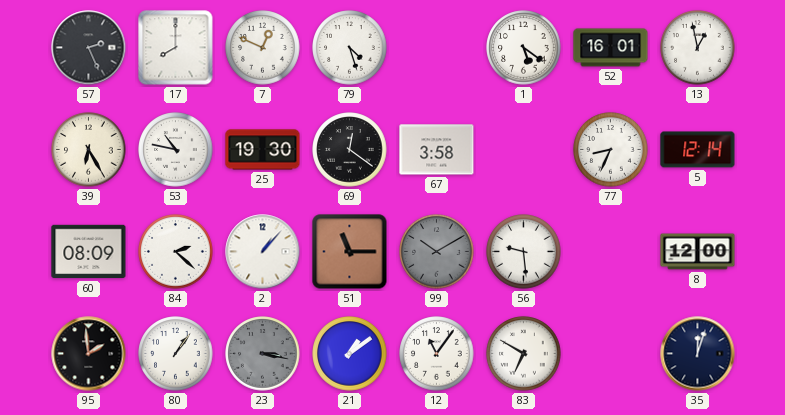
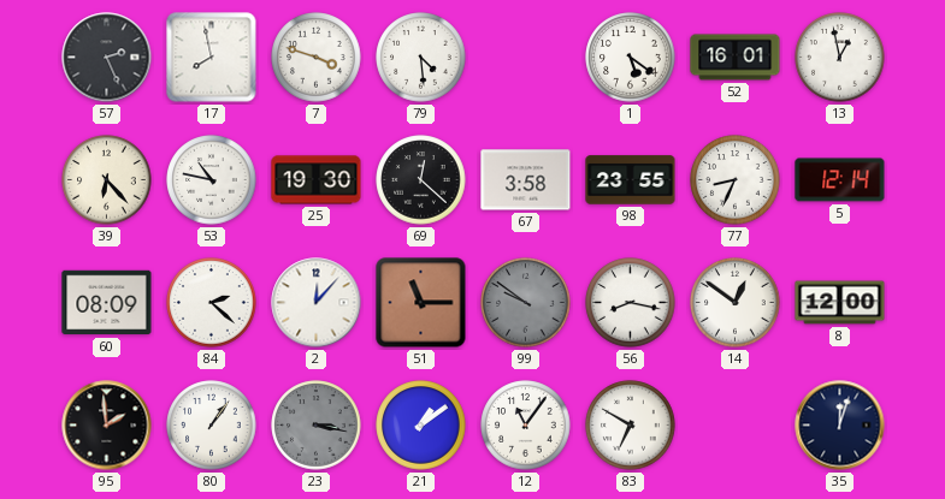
17: 8:00 -> 7:58
7: 12:49 -> 3:48
79: 4:27 -> 4:29
39: 6:25 -> 6:23
69: 12:21 -> 12:22
98: none -> 23:55
2: 1:07 -> 12:07
99: 10:10 -> 9:51
56: 9:29 -> 8:17
14: none -> 12:51
